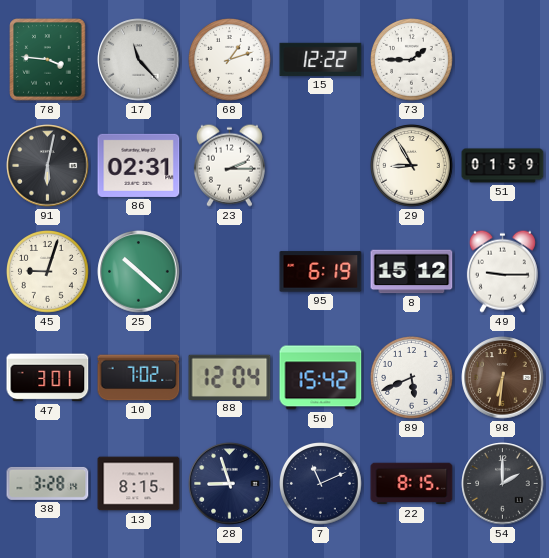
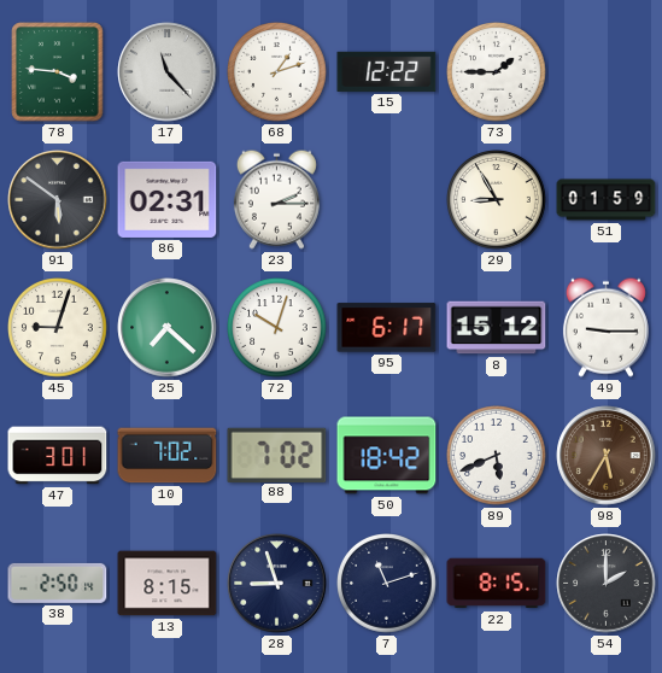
91: 6:02 -> 5:51
25: 10:22 -> 7:22
72: none -> 10:03
95: 6:19 -> 6:17
88: 12:04 -> 7:02
50: 15:42 -> 18:42
98: 6:31 -> 5:35
38: 3:28 -> 2:50
7: 11:11 -> 11:12
